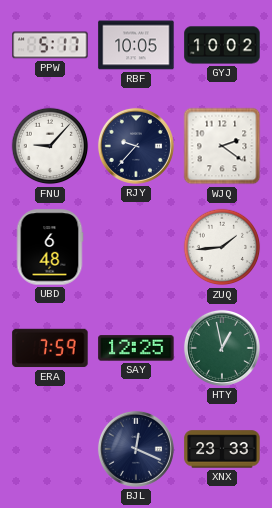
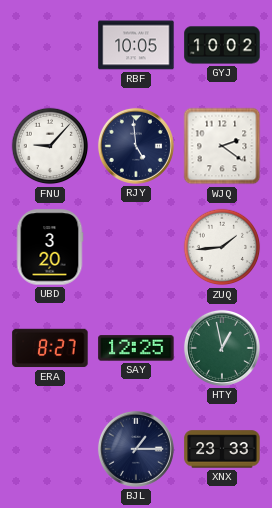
PPW: 5:17 -> none
RJY: 9:37 -> 4:59
UBD: 6:48 -> 3:20
ERA: 7:59 -> 8:27
BJL: 12:19 -> 1:15
